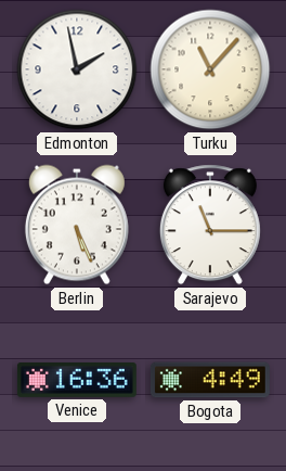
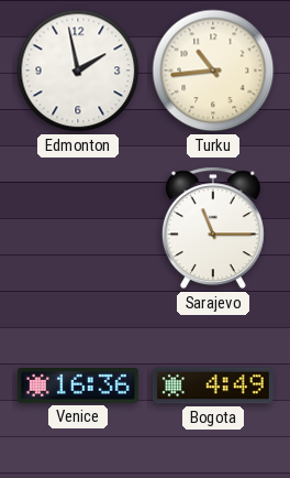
Turku: 11:07 -> 10:44
Berlin: 5:26 -> none
